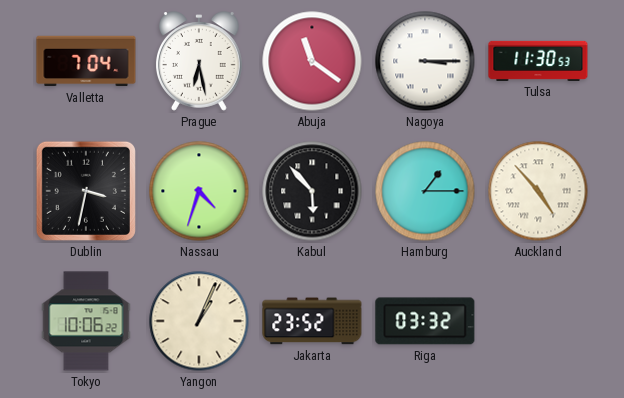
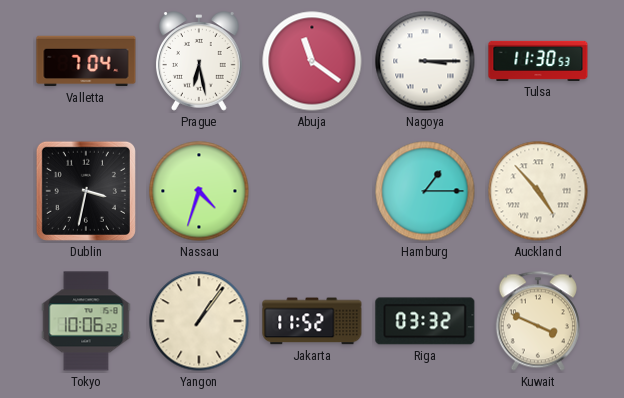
Kabul: 5:53 -> none
Yangon: 1:04 -> 1:06
Jakarta: 23:52 -> 11:52
Kuwait: none -> 3:49
